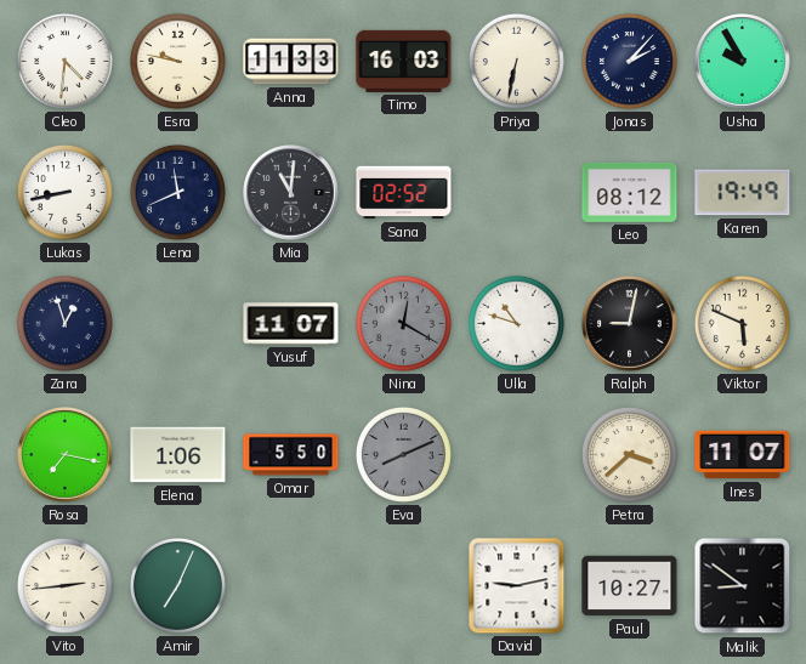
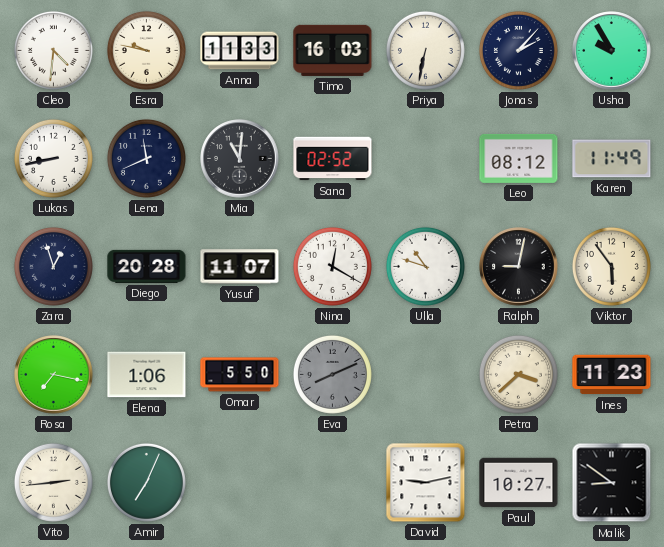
Karen: 19:49 -> 11:49
Diego: none -> 20:28
Nina dial: grey -> white
Viktor: 5:49 -> 5:54
Ines: 11:07 -> 11:23
